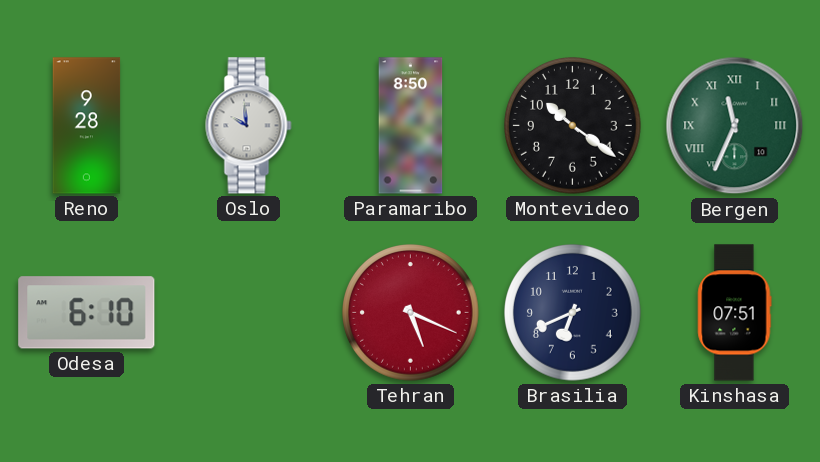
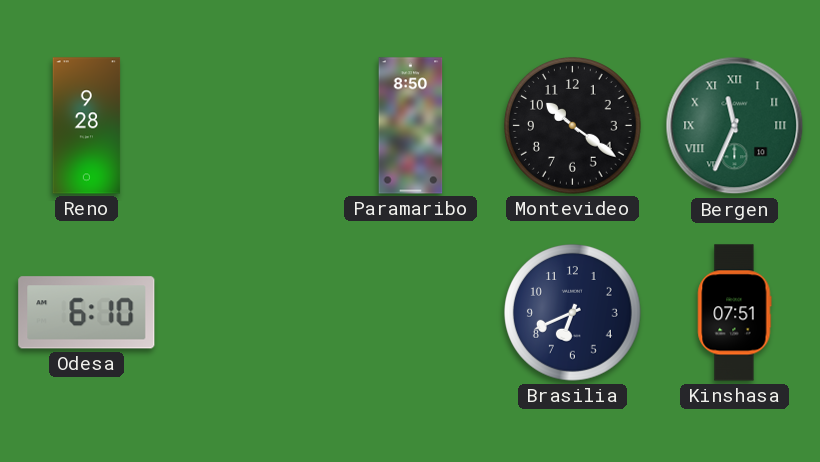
Oslo: 9:59 -> none
Tehran: 5:19 -> none
